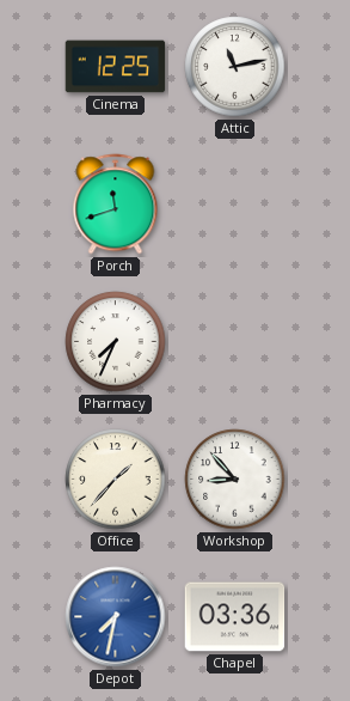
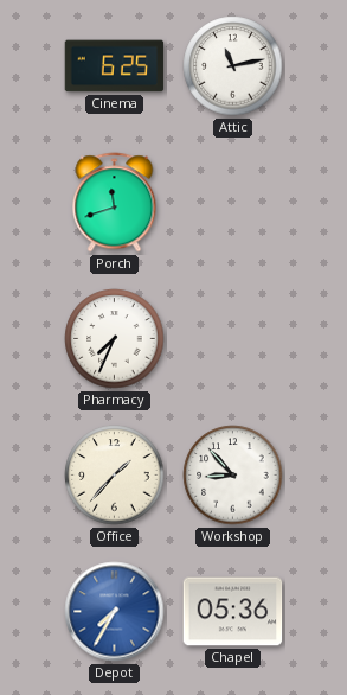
Cinema: 12:25 -> 6:25
Depot: 7:32 -> 7:35
Chapel: 03:36 -> 05:36
